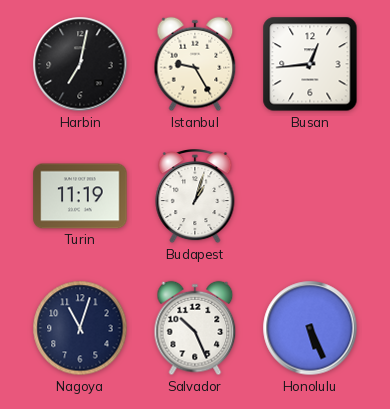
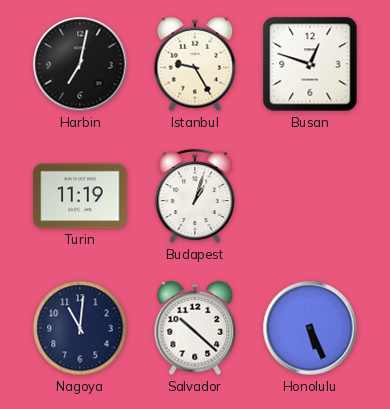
Busan: 12:44 -> 12:48
Nagoya: 11:03 -> 11:01
Salvador: 10:26 -> 10:22
